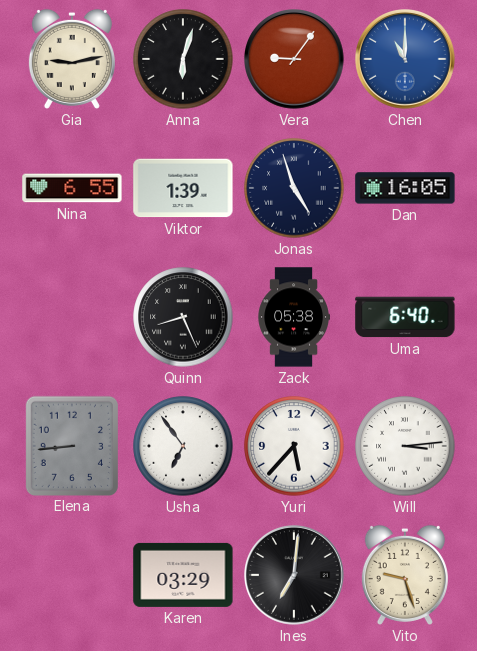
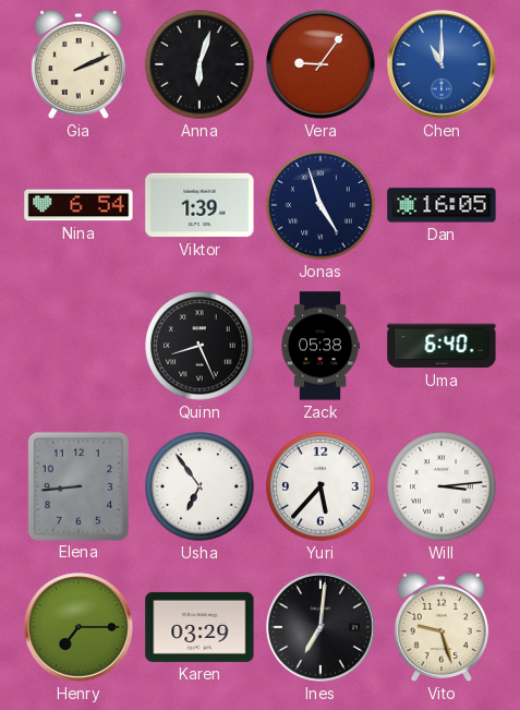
Gia: 9:13 -> 2:11
Nina: 6:55 -> 6:54
Henry: none -> 7:15
